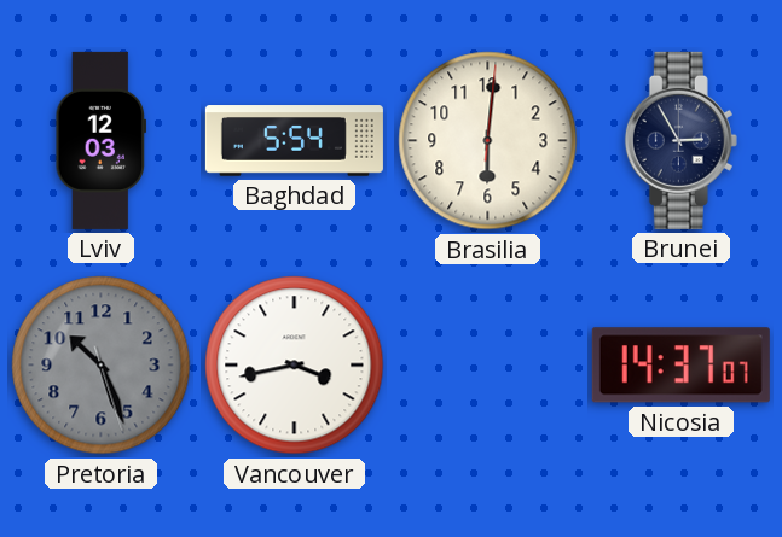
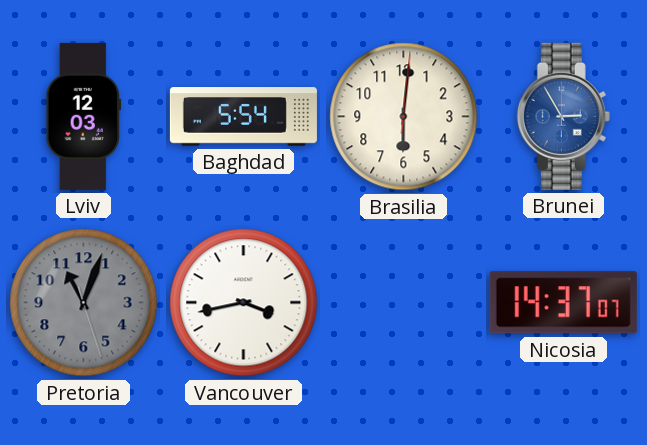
Brunei dial: navy -> blue
Pretoria: 10:26 -> 11:03
